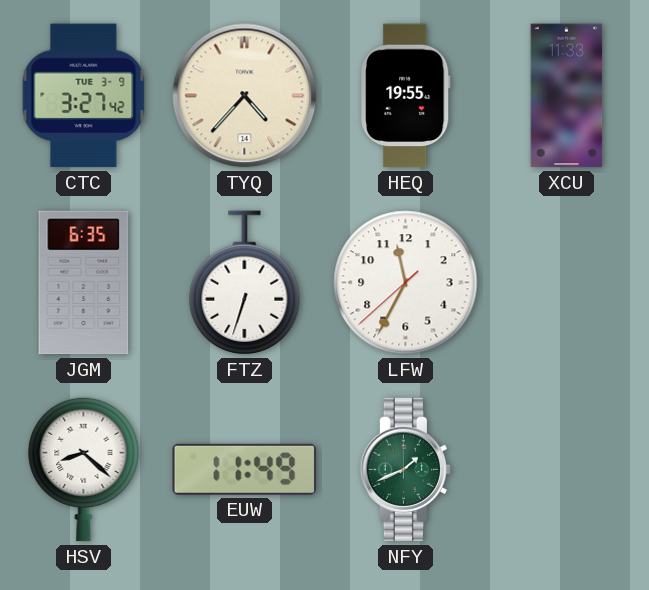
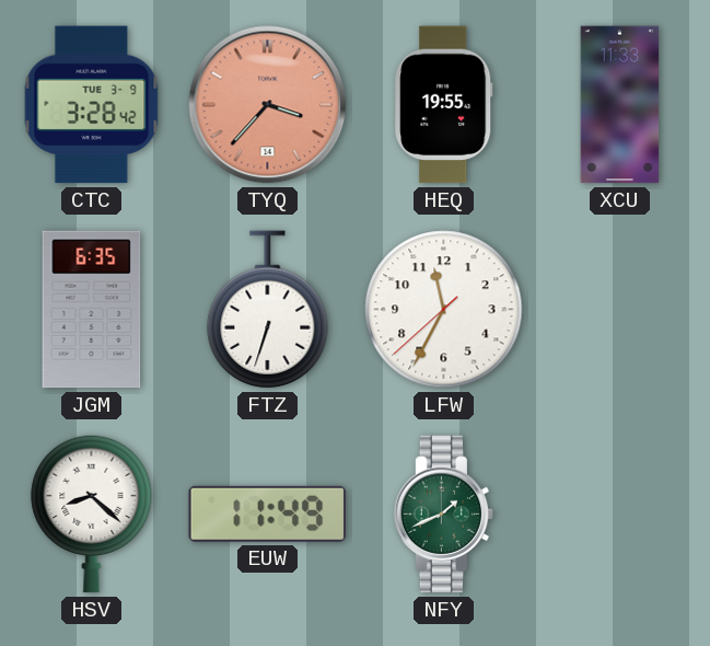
CTC: 3:27 -> 3:28
TYQ: 4:37 -> 3:37
TYQ dial: cream -> salmon
